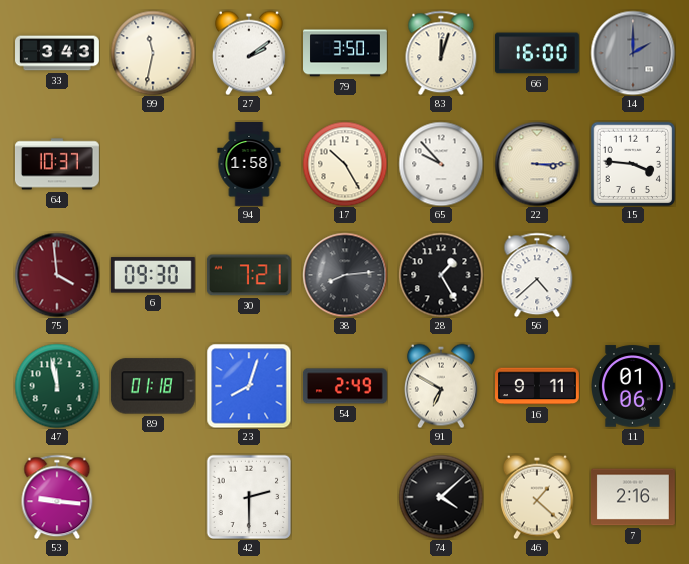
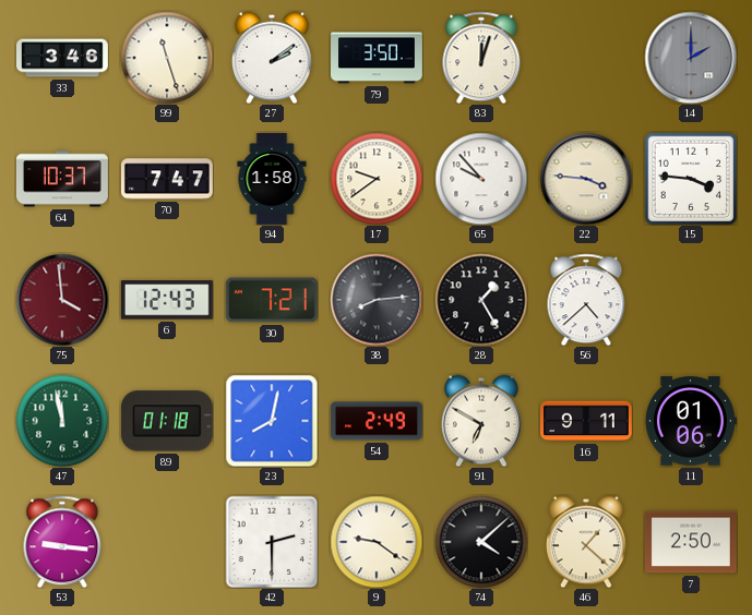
33: 3:43 -> 3:46
99: 11:32 -> 11:27
66: 16:00 -> none
70: none -> 7:47
17: 10:25 -> 9:39
22: 3:15 -> 3:46
6: 09:30 -> 12:43
23: 8:03 -> 8:02
9: none -> 9:21
7: 2:16 -> 2:50
